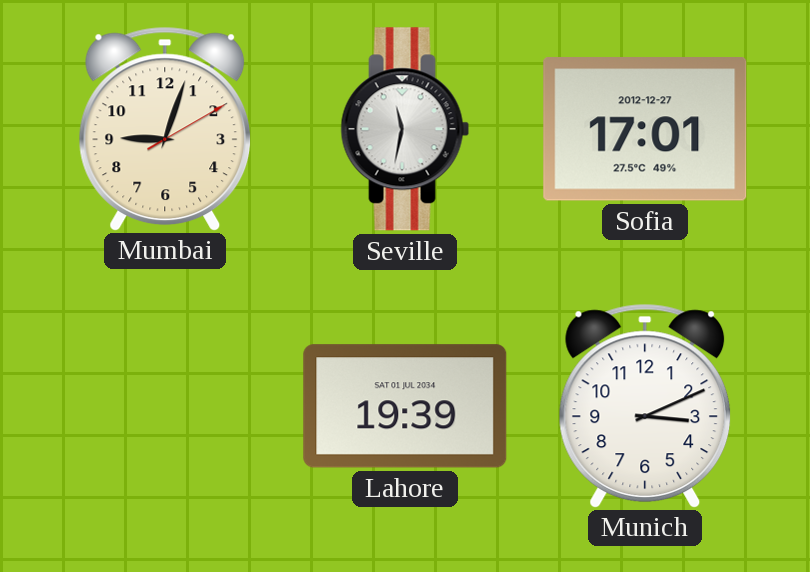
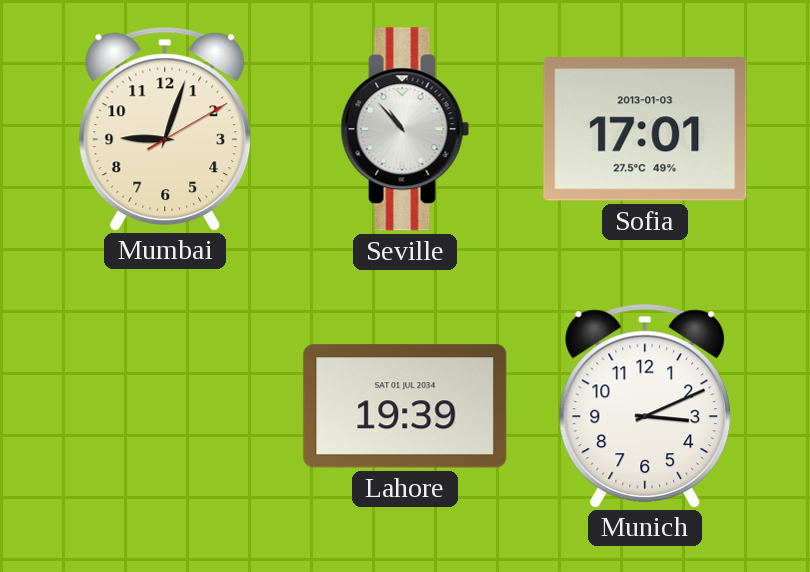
Seville: 11:32 -> 10:53
Sofia date: 2012-12-27 -> 2013-01-03
